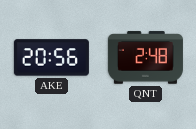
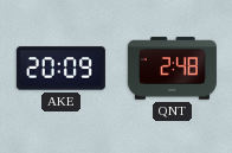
AKE: 20:56 -> 20:09
